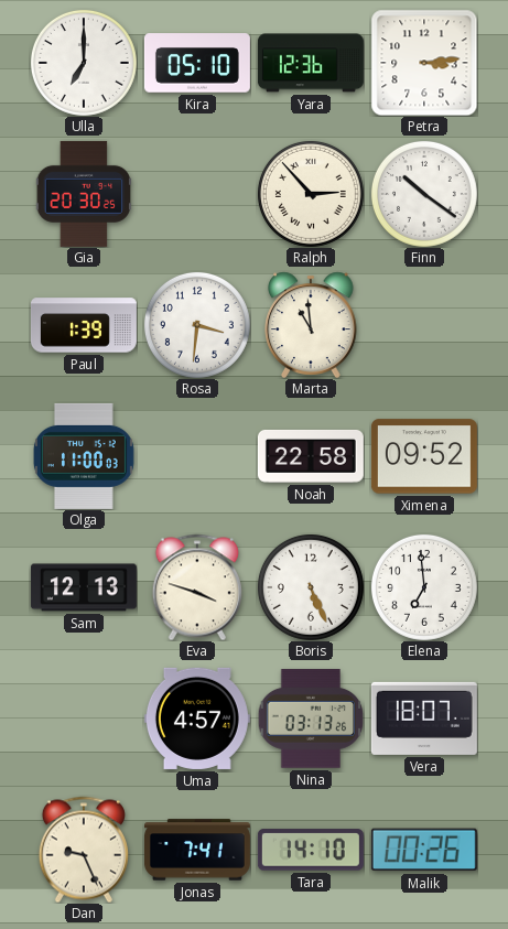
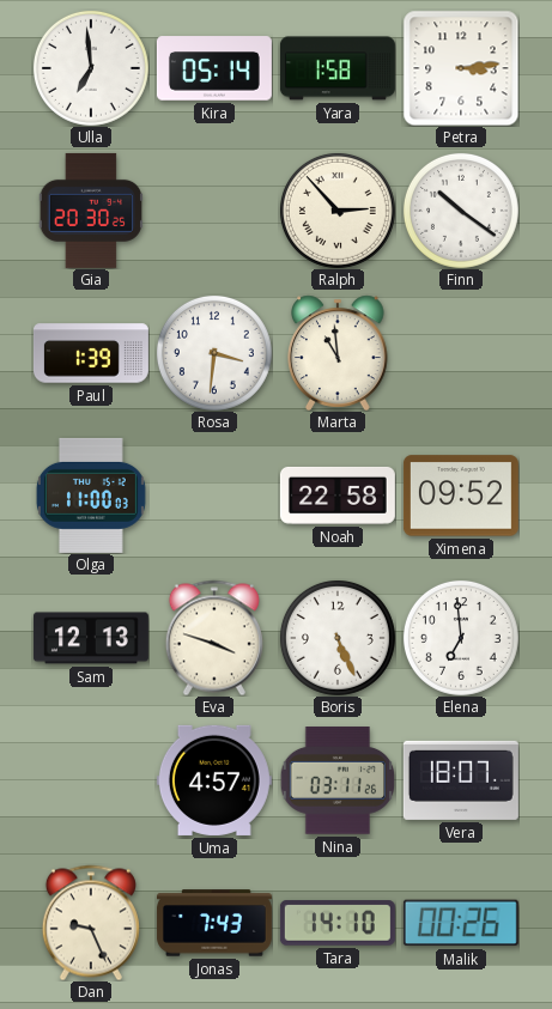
Ulla: 7:00 -> 6:59
Kira: 05:10 -> 05:14
Yara: 12:36 -> 1:58
Nina: 03:13 -> 03:11
Jonas: 7:41 -> 7:43
